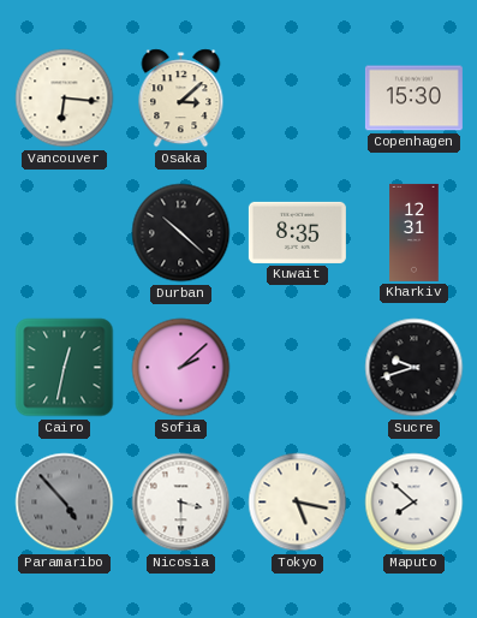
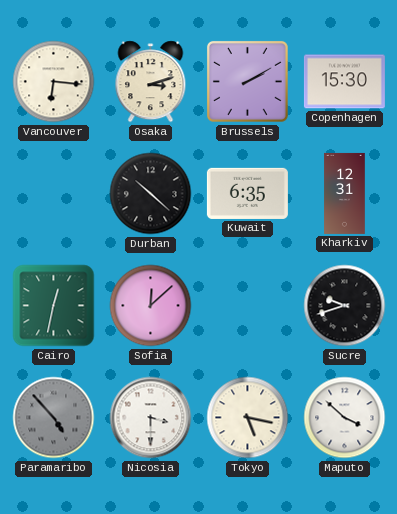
Osaka: 3:08 -> 3:12
Brussels: none -> 2:10
Kuwait: 8:35 -> 6:35
Sofia: 2:08 -> 12:08
Maputo: 7:52 -> 3:52
